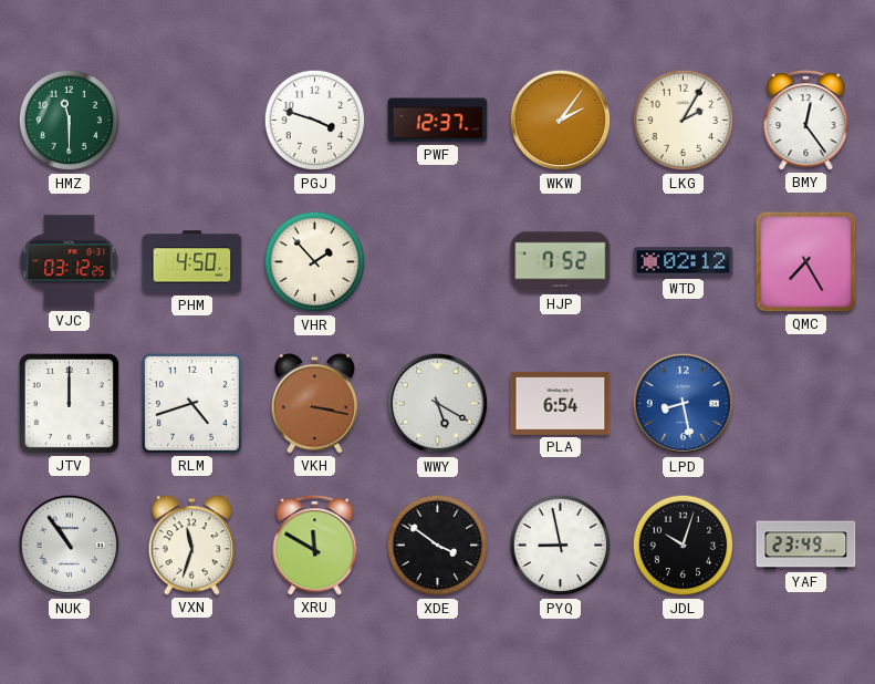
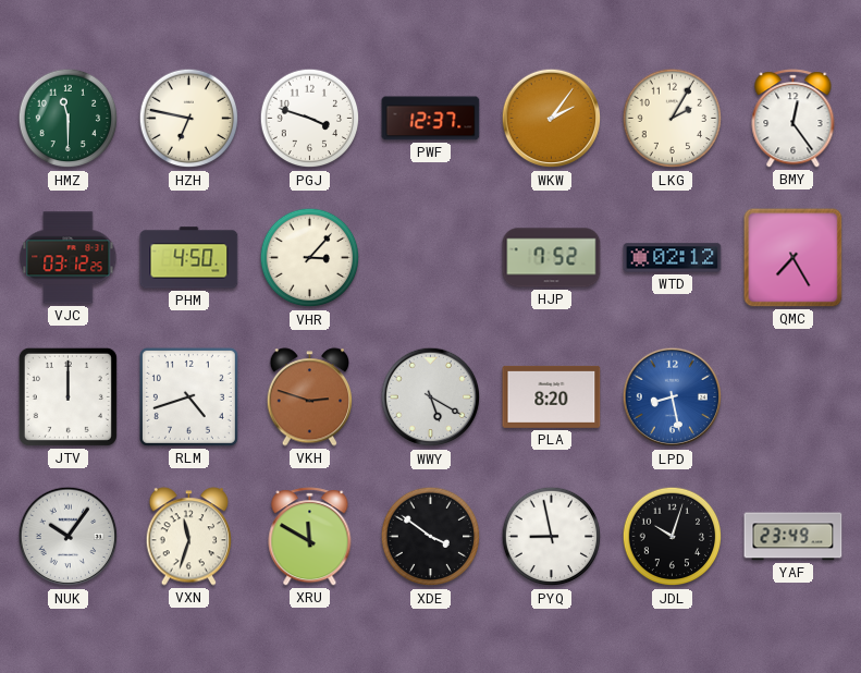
HZH: none -> 6:47
VHR: 1:53 -> 3:07
VKH: 3:17 -> 2:48
PLA: 6:54 -> 8:20
NUK: 10:54 -> 10:06
